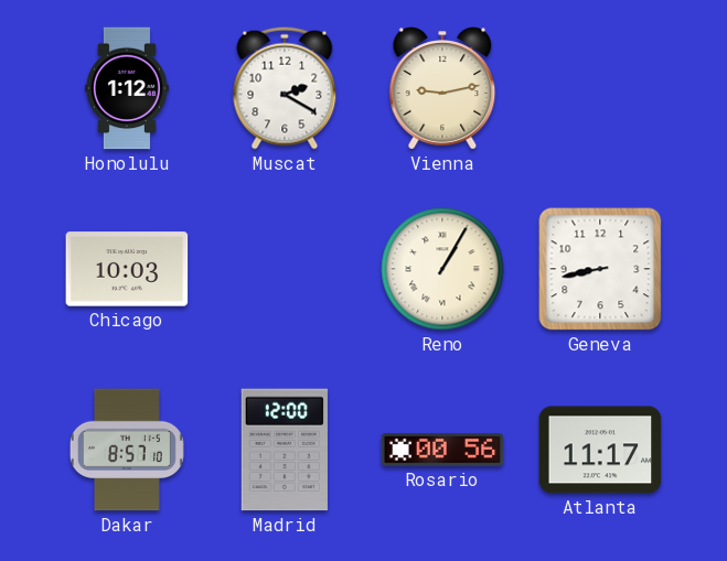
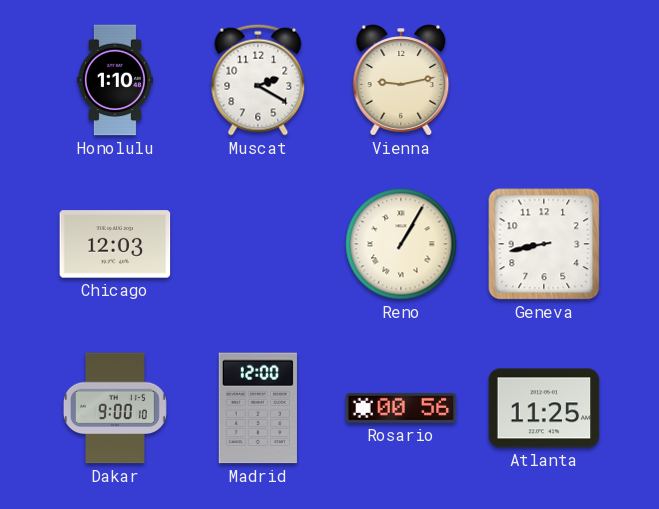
Honolulu: 1:12 -> 1:10
Chicago: 10:03 -> 12:03
Dakar: 8:57 -> 9:00
Atlanta: 11:17 -> 11:25
